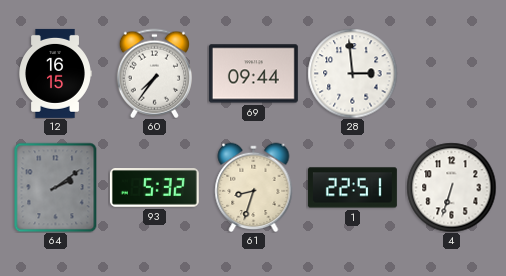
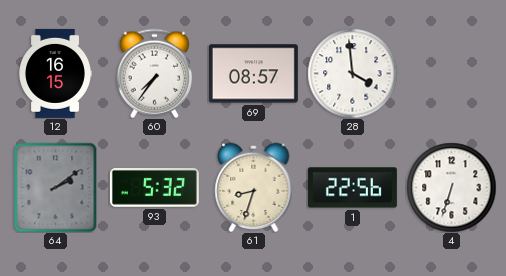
69: 09:44 -> 08:57
28: 2:59 -> 3:59
1: 22:51 -> 22:56
